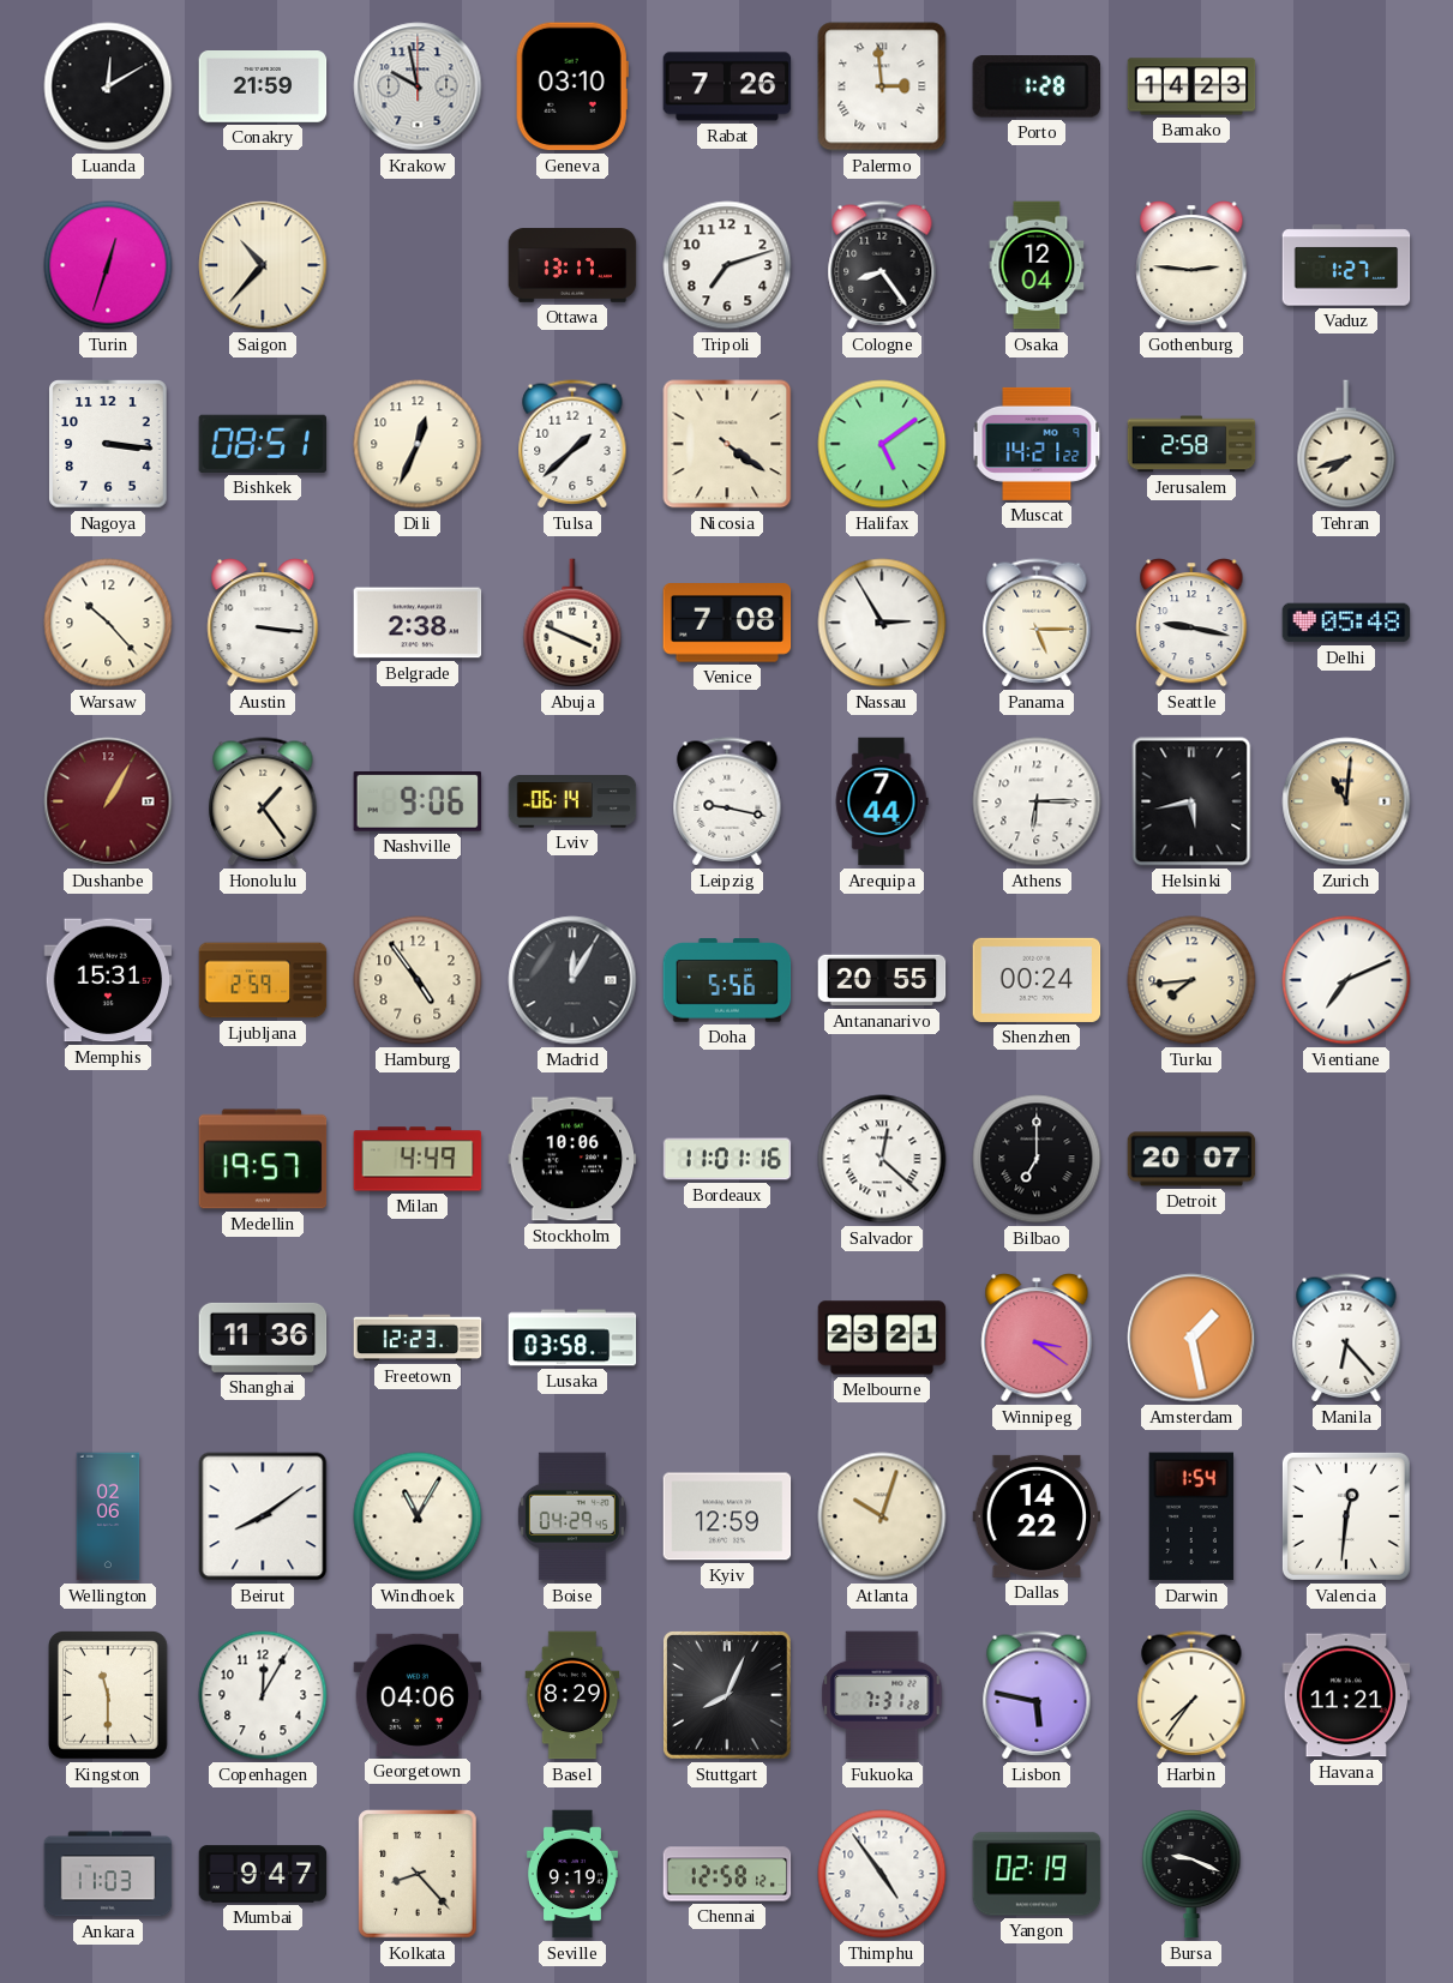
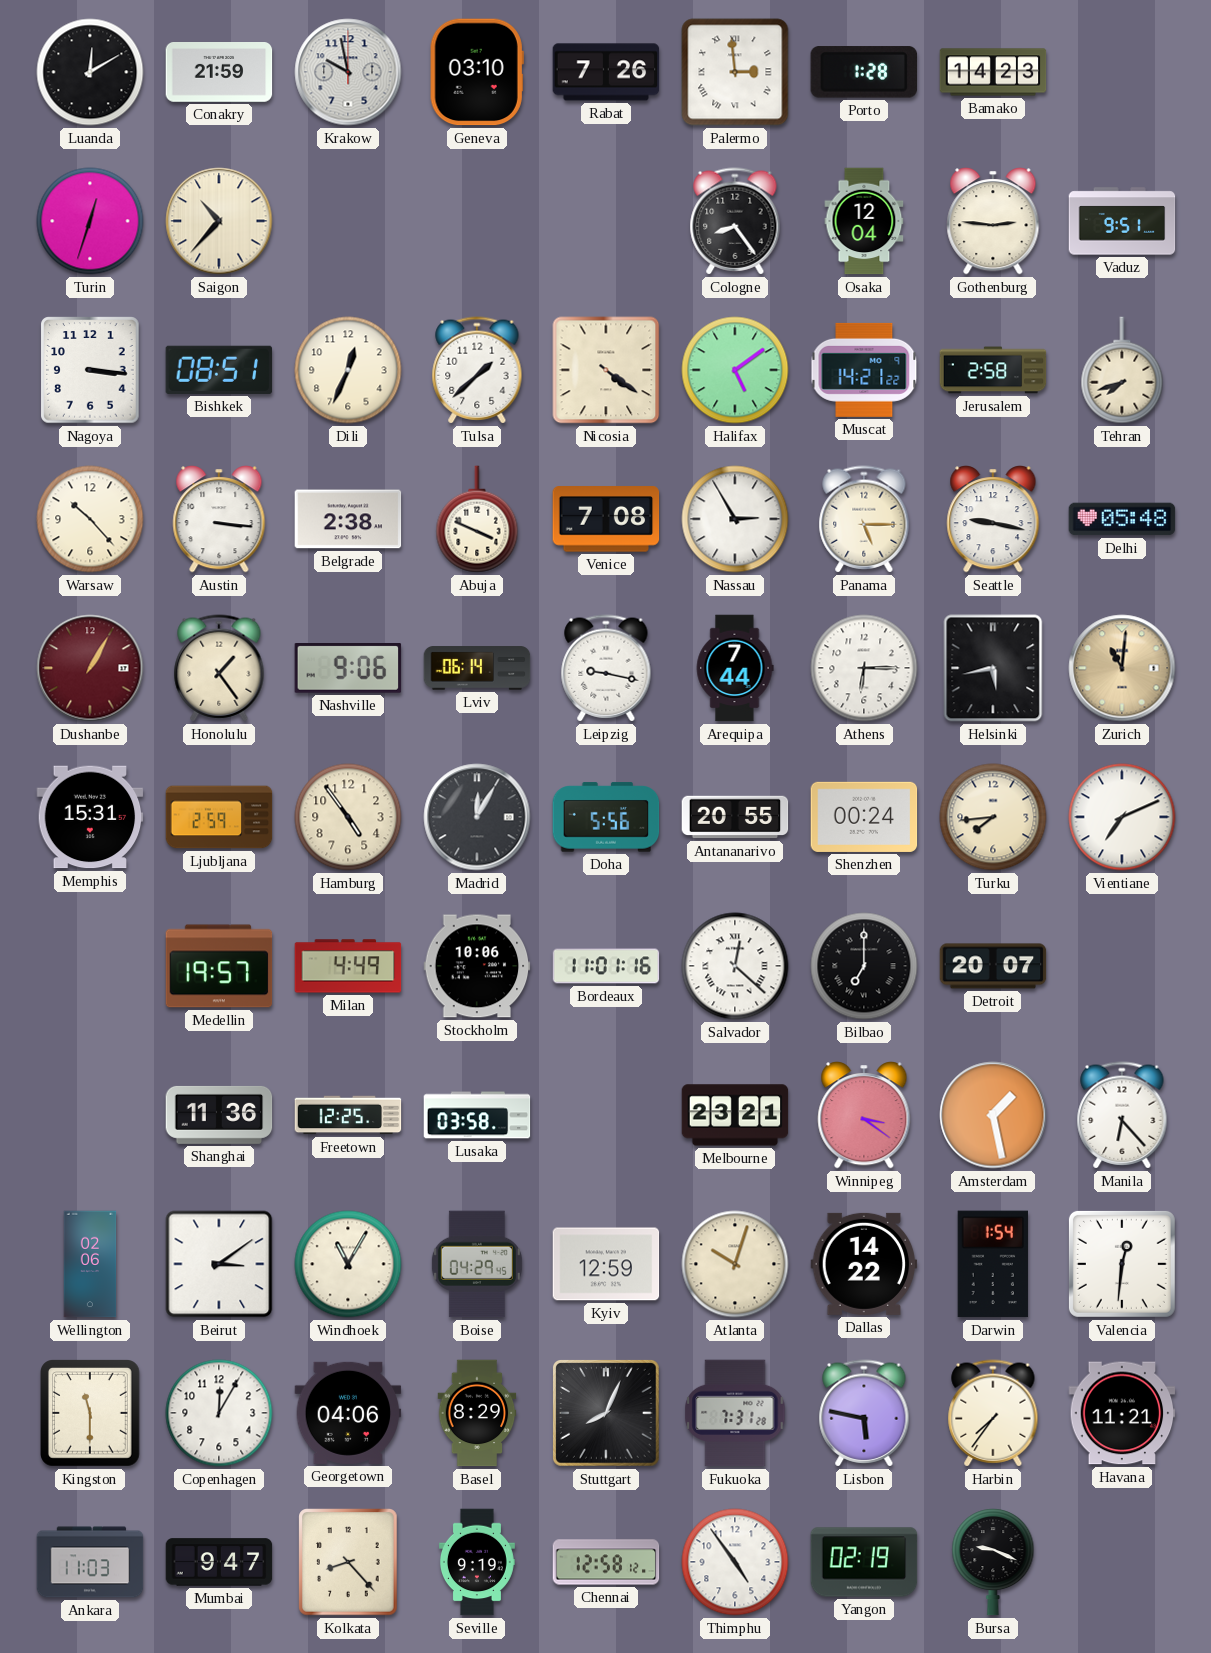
Ottawa: 13:17 -> none
Tripoli: 7:12 -> none
Vaduz: 1:27 -> 9:51
Freetown: 12:23 -> 12:25
Beirut: 8:09 -> 3:09
